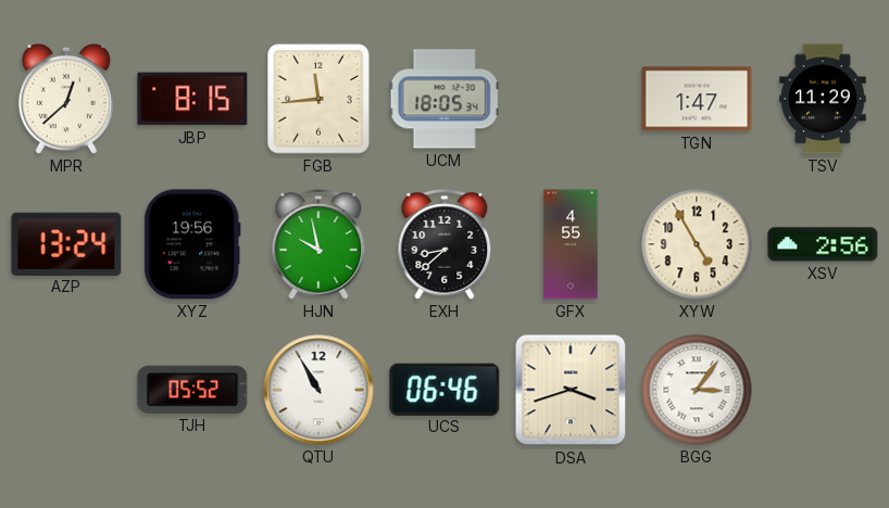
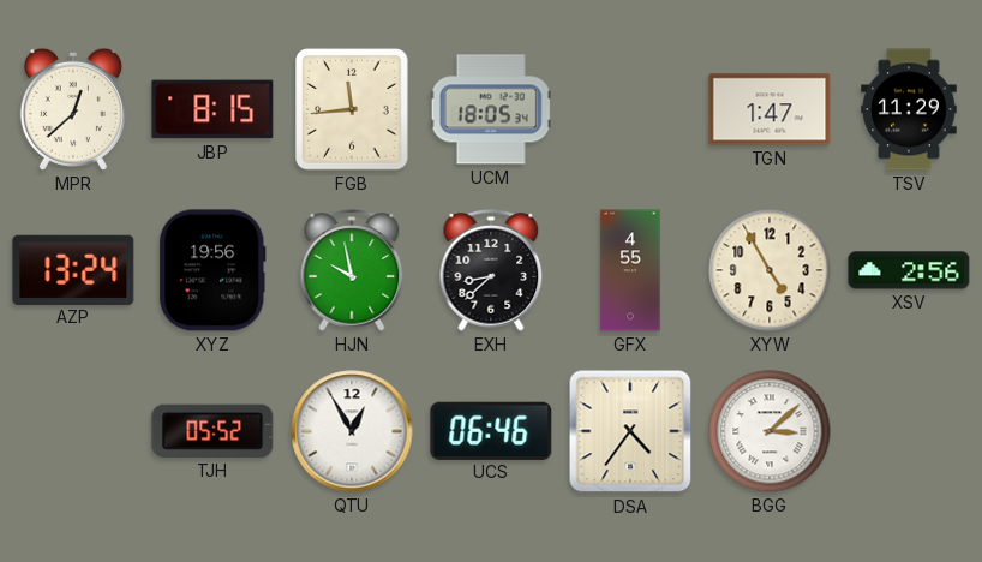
QTU: 10:55 -> 12:55
DSA: 3:42 -> 4:36
BGG: 3:06 -> 3:08
